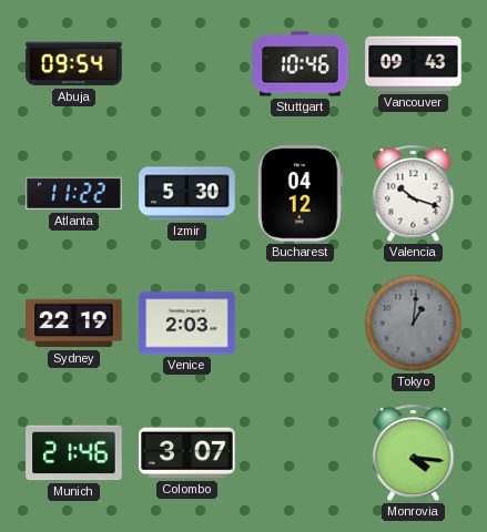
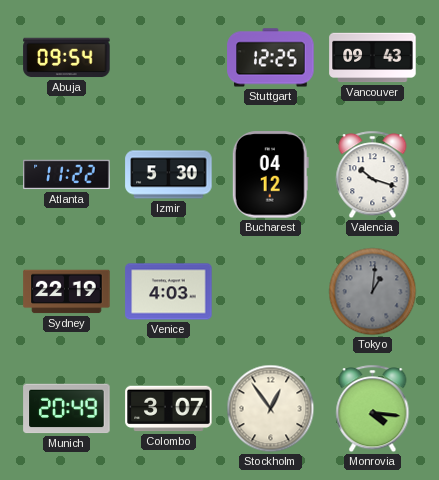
Stuttgart: 10:46 -> 12:25
Venice: 2:03 -> 4:03
Munich: 21:46 -> 20:49
Stockholm: none -> 12:54
